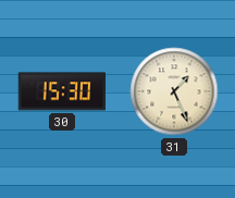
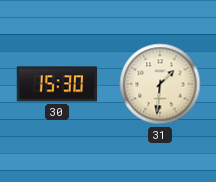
31: 1:26 -> 1:31
